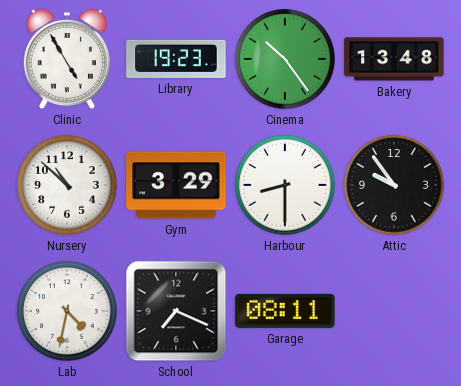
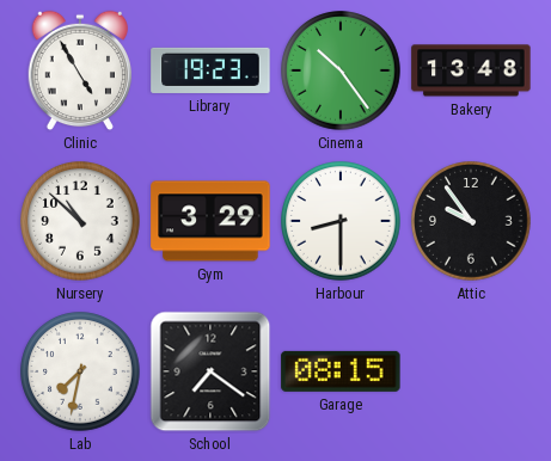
Lab: 4:32 -> 7:32
School: 7:19 -> 7:21
Garage: 08:11 -> 08:15
